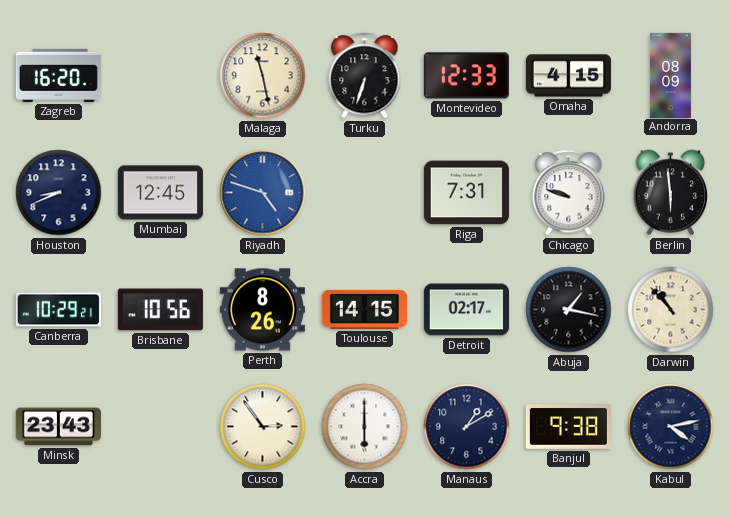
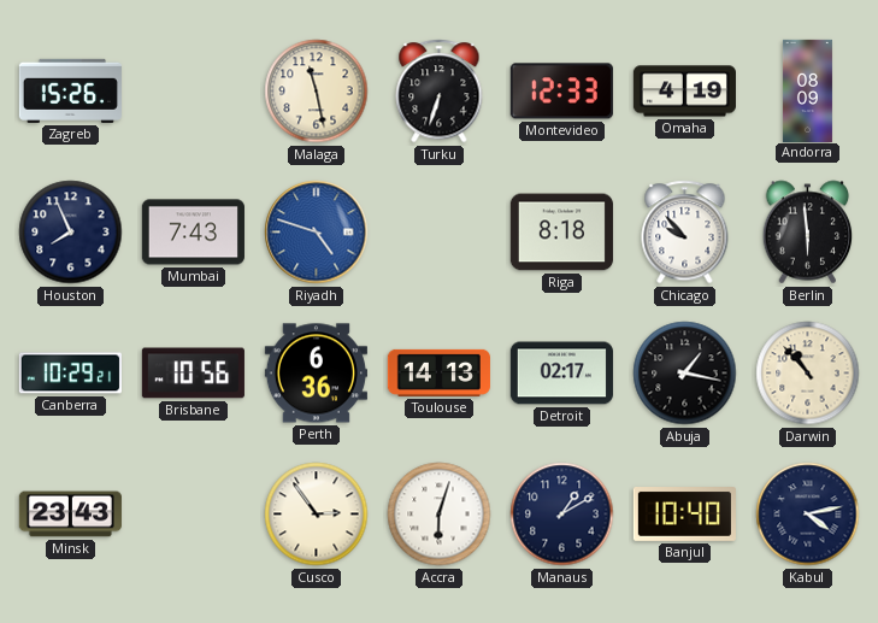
Zagreb: 16:20 -> 15:26
Omaha: 4:15 -> 4:19
Houston: 8:41 -> 7:56
Mumbai: 12:45 -> 7:43
Riga: 7:31 -> 8:18
Chicago: 9:48 -> 9:53
Perth: 8:26 -> 6:36
Toulouse: 14:15 -> 14:13
Accra: 6:00 -> 6:03
Banjul: 9:38 -> 10:40
